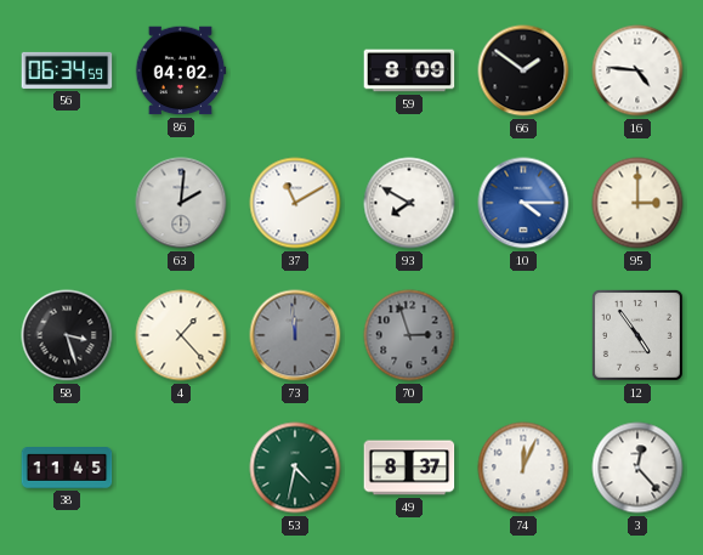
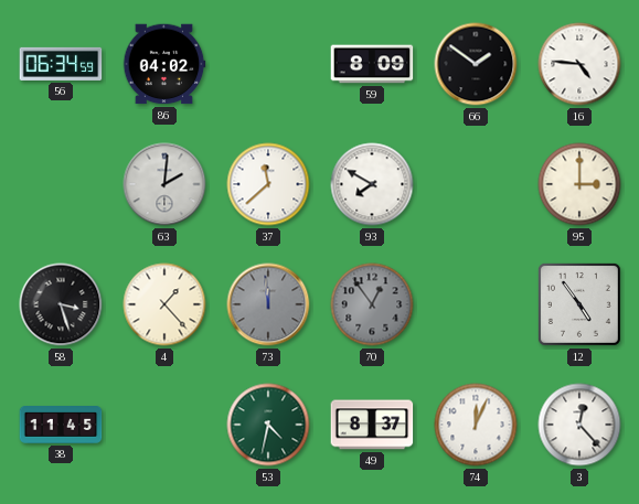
37: 11:10 -> 11:38
10: 4:15 -> none
70: 2:57 -> 12:54
